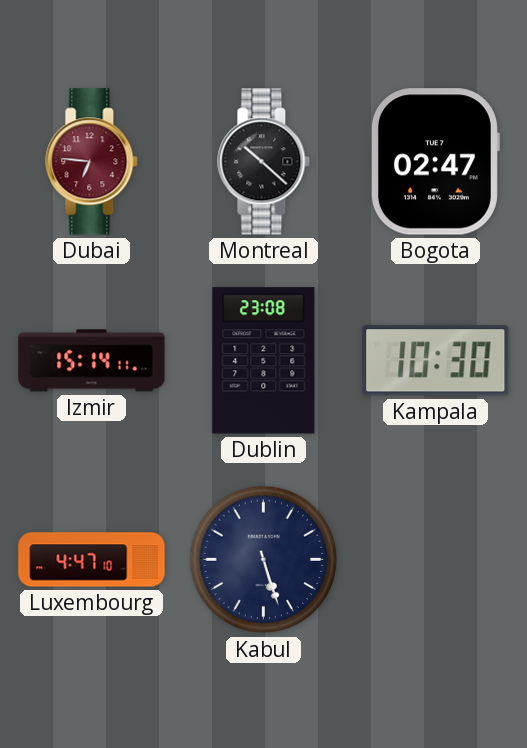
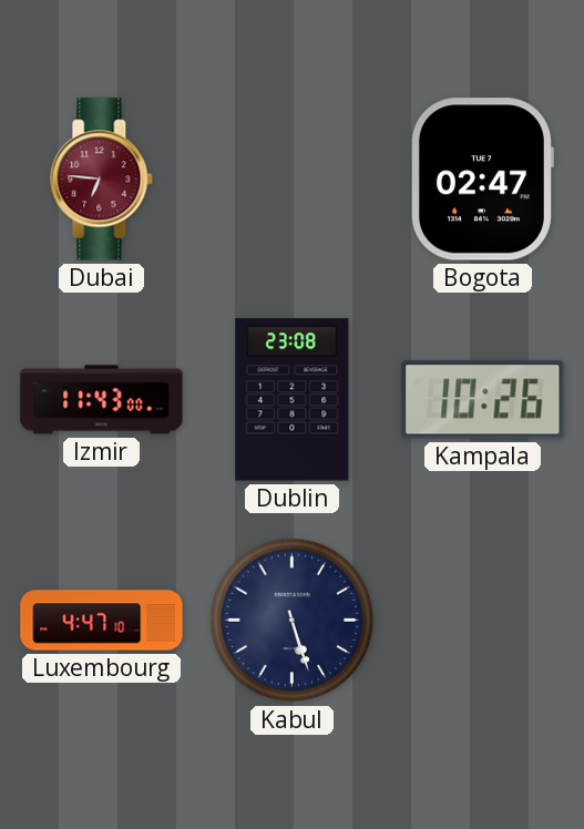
Montreal: 10:22 -> none
Izmir: 15:14 -> 11:43
Kampala: 10:30 -> 10:26
